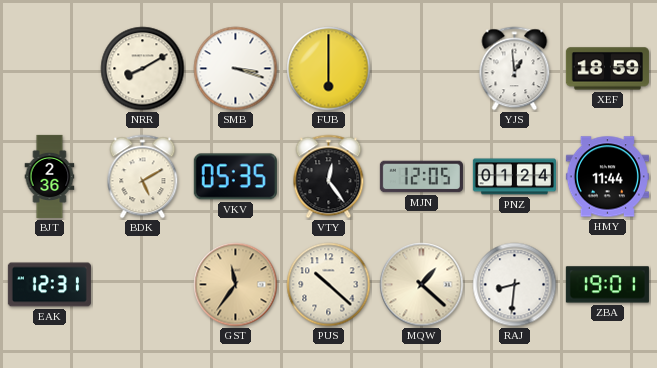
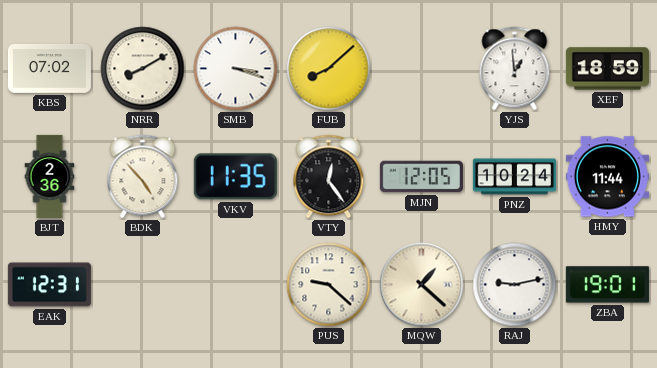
KBS: none -> 07:02
FUB: 6:00 -> 8:08
BDK: 5:10 -> 4:53
VKV: 05:35 -> 11:35
PNZ: 01:24 -> 10:24
GST: 11:36 -> none
PUS: 10:22 -> 9:22
RAJ: 8:31 -> 9:13
